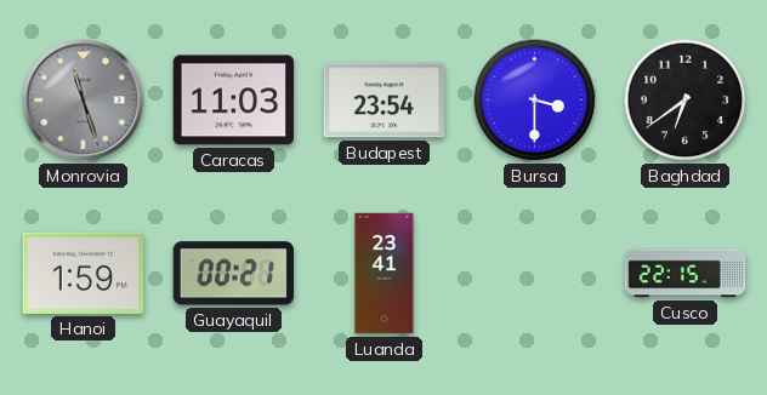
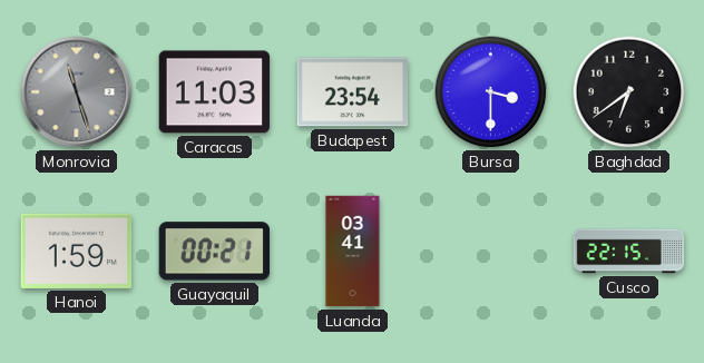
Luanda: 23:41 -> 03:41
